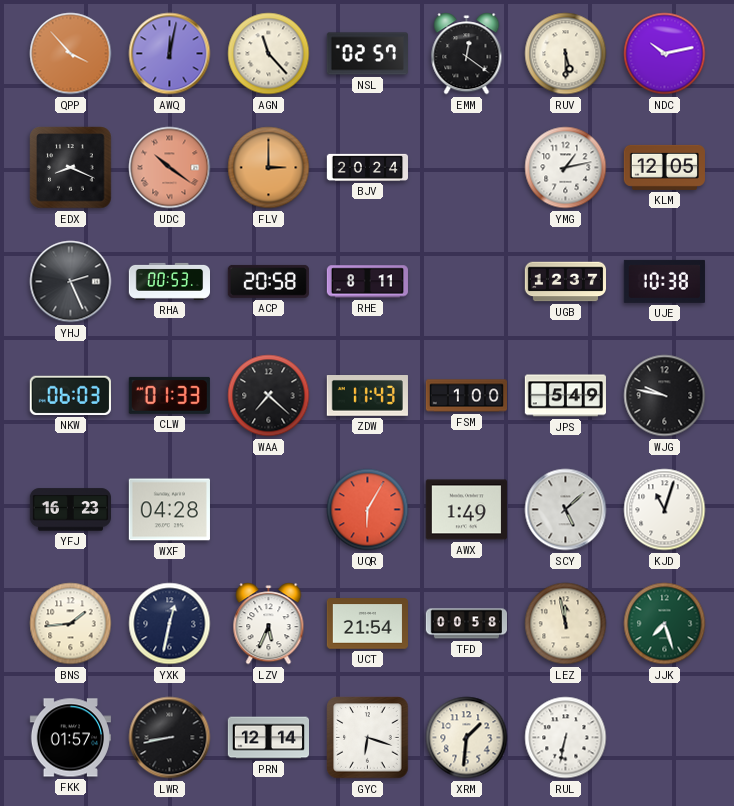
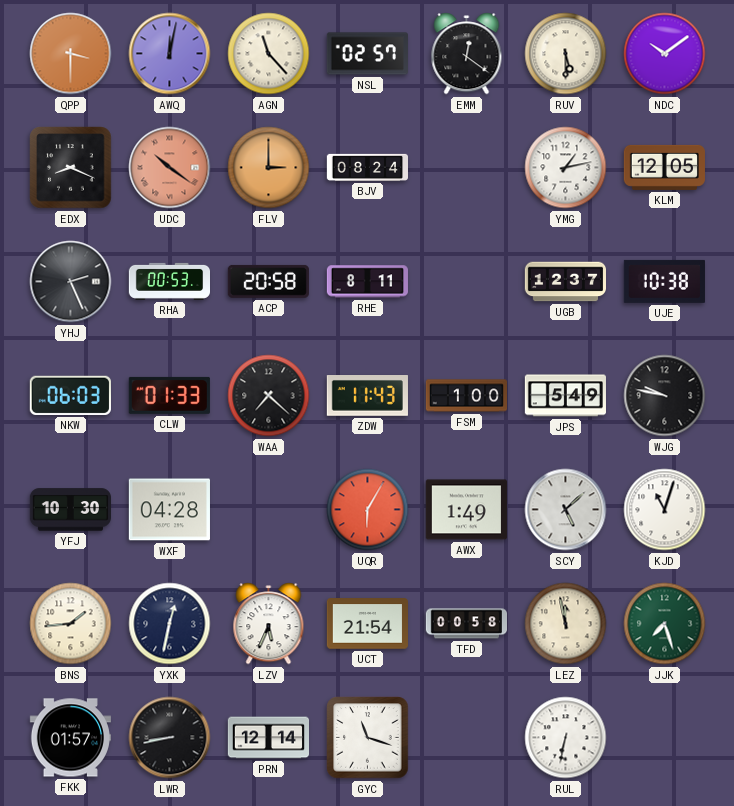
QPP: 3:53 -> 3:30
NDC: 10:13 -> 10:09
BJV: 20:24 -> 08:24
YFJ: 16:23 -> 10:30
GYC: 6:18 -> 11:18
XRM: 1:31 -> none
